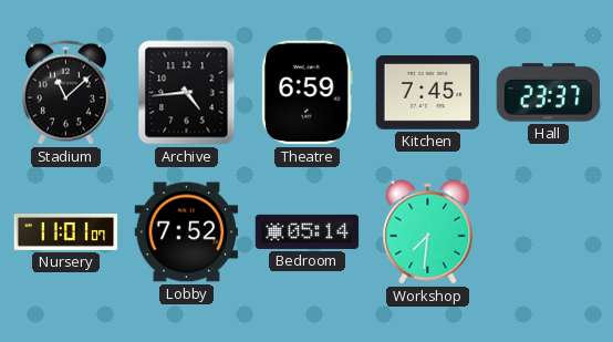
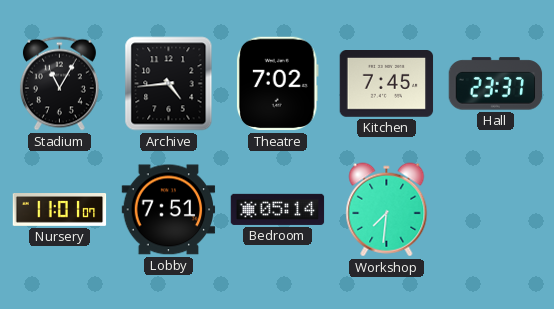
Stadium: 11:08 -> 11:05
Theatre: 6:59 -> 7:02
Lobby: 7:52 -> 7:51
